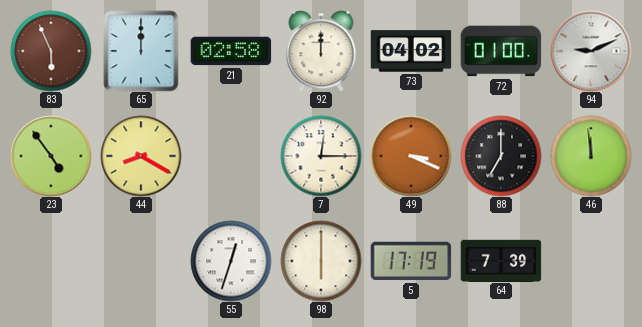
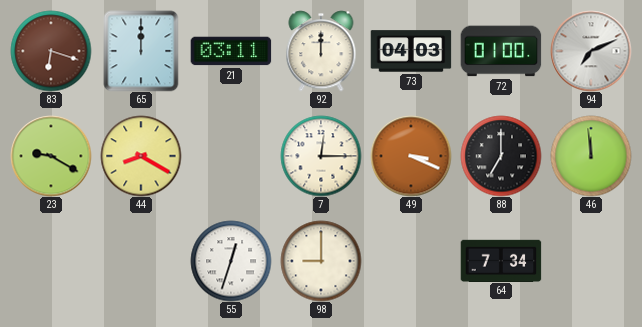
83: 5:56 -> 6:18
21: 02:58 -> 03:11
73: 04:02 -> 04:03
94: 9:11 -> 7:11
23: 4:54 -> 9:20
98: 6:00 -> 9:00
5: 17:19 -> none
64: 7:39 -> 7:34
